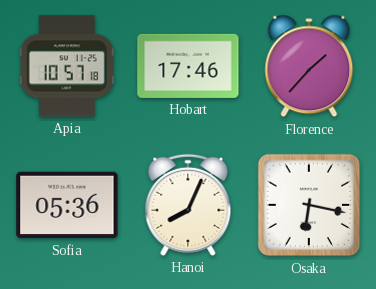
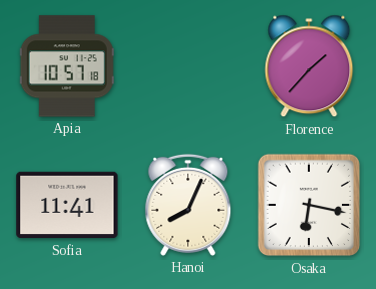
Hobart: 17:46 -> none
Sofia: 05:36 -> 11:41
